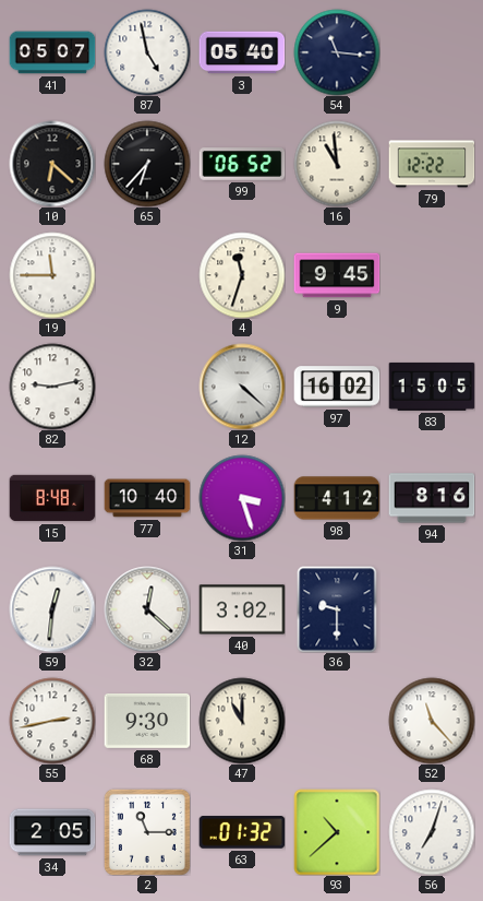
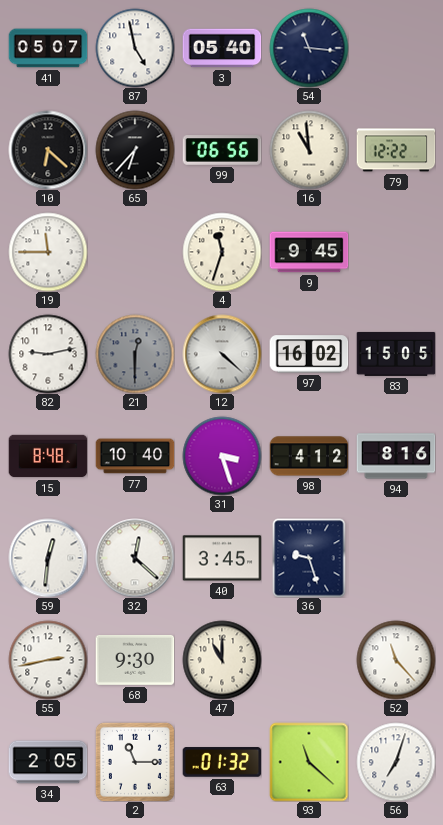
99: 06:52 -> 06:56
21: none -> 12:30
40: 3:02 -> 3:45
36: 9:30 -> 9:27
93: 10:38 -> 11:22
